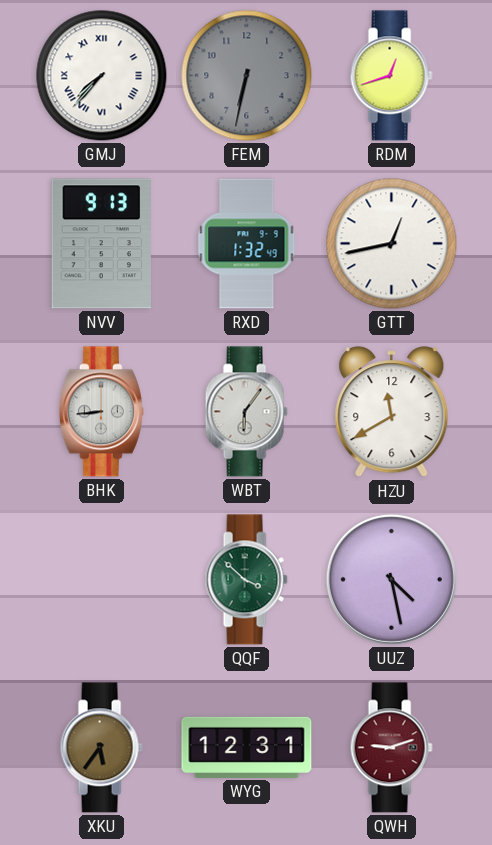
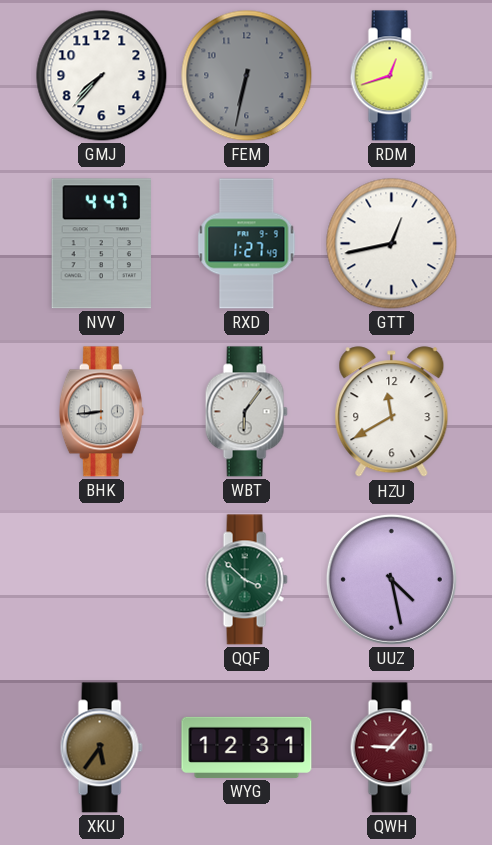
GMJ numerals: Roman -> Arabic
NVV: 9:13 -> 4:47
RXD: 1:32 -> 1:27
QWH: 9:12 -> 9:07
